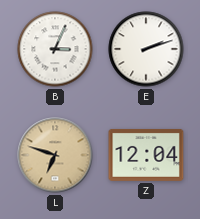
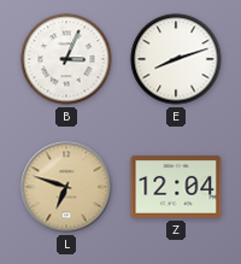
E: 2:12 -> 8:12
